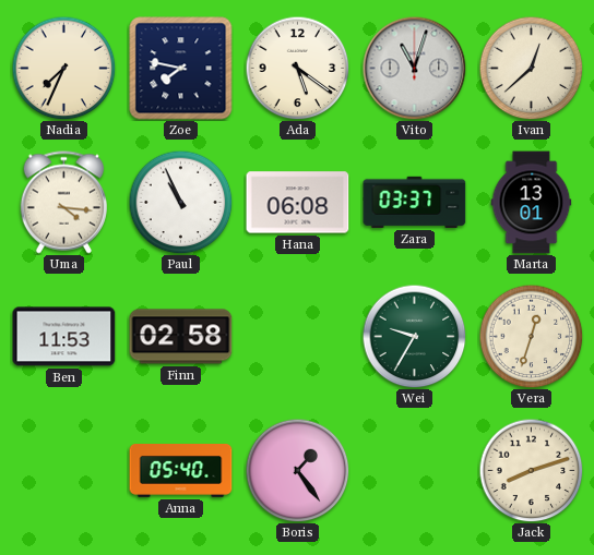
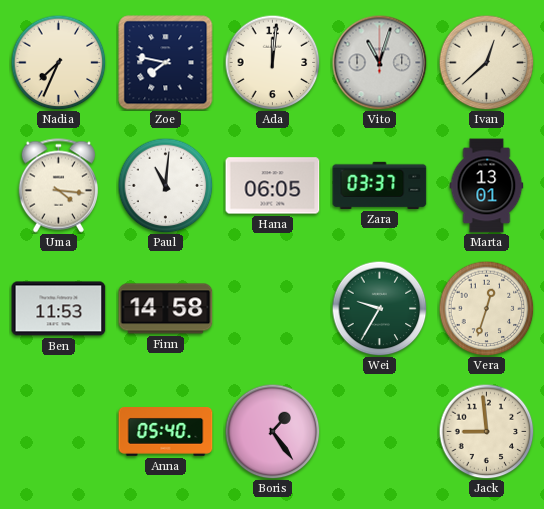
Ada: 5:21 -> 12:01
Paul: 10:56 -> 11:01
Hana: 06:08 -> 06:05
Finn: 02:58 -> 14:58
Jack: 8:12 -> 8:59
